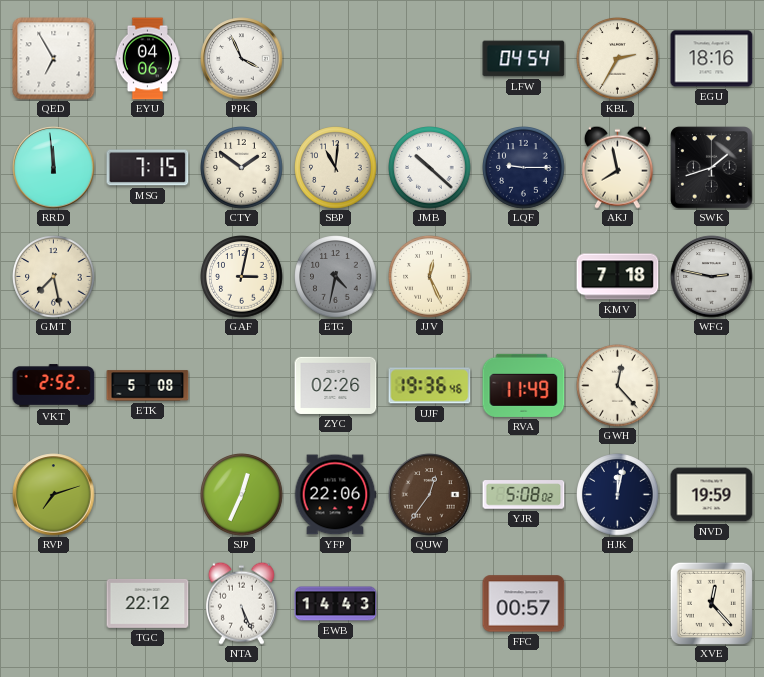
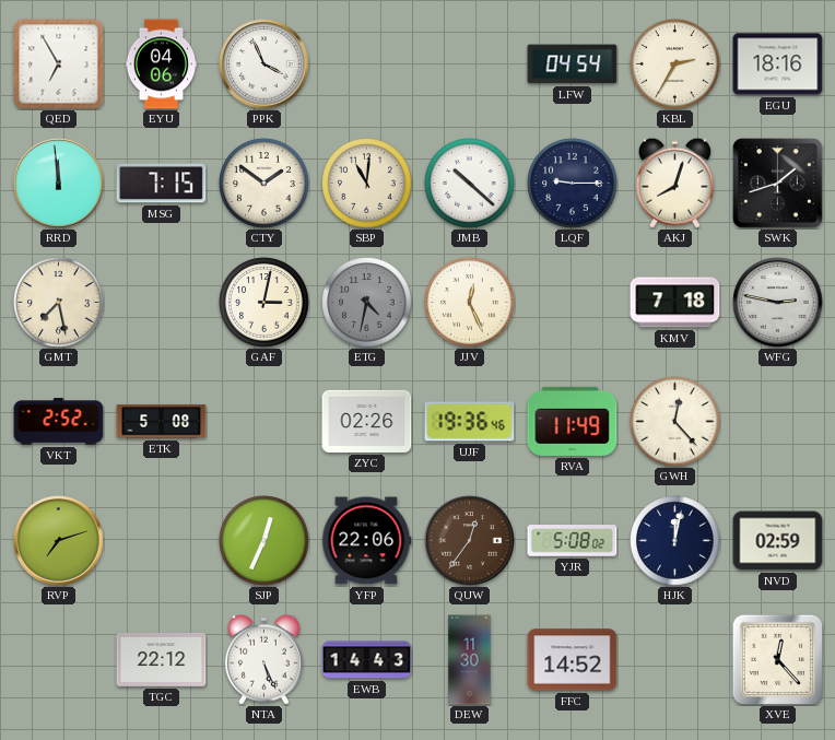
AKJ: 7:58 -> 8:03
NVD: 19:59 -> 02:59
DEW: none -> 11:30
FFC: 00:57 -> 14:52
